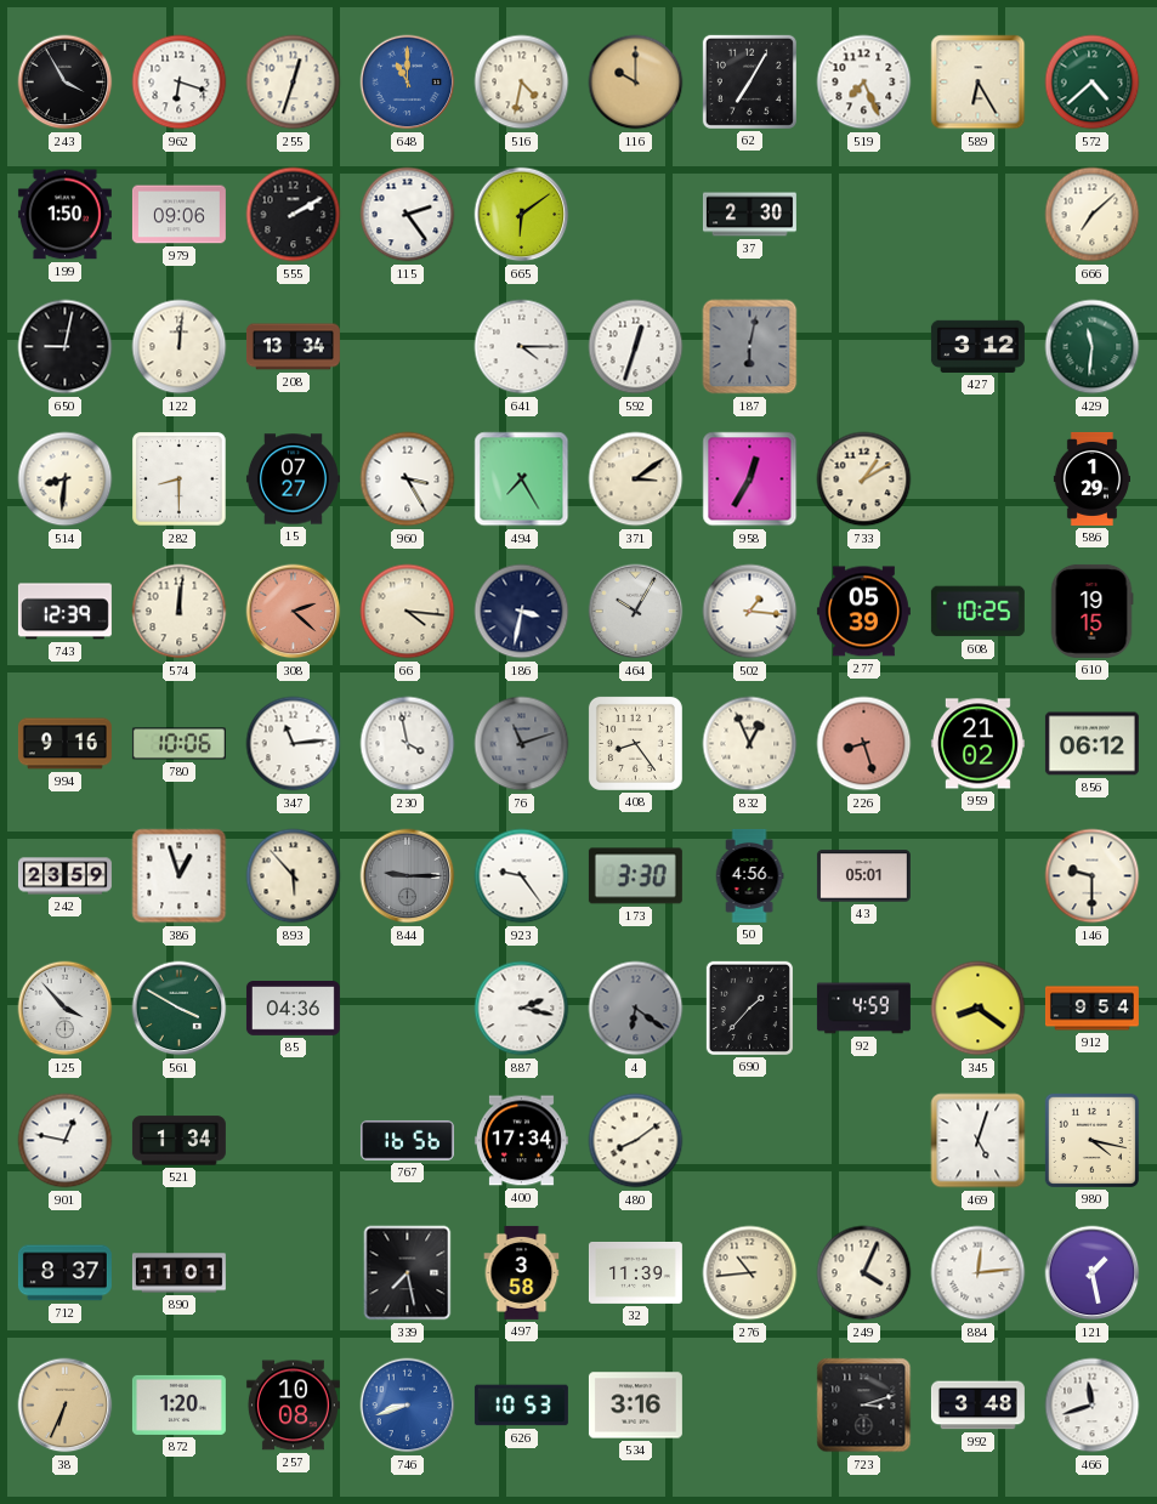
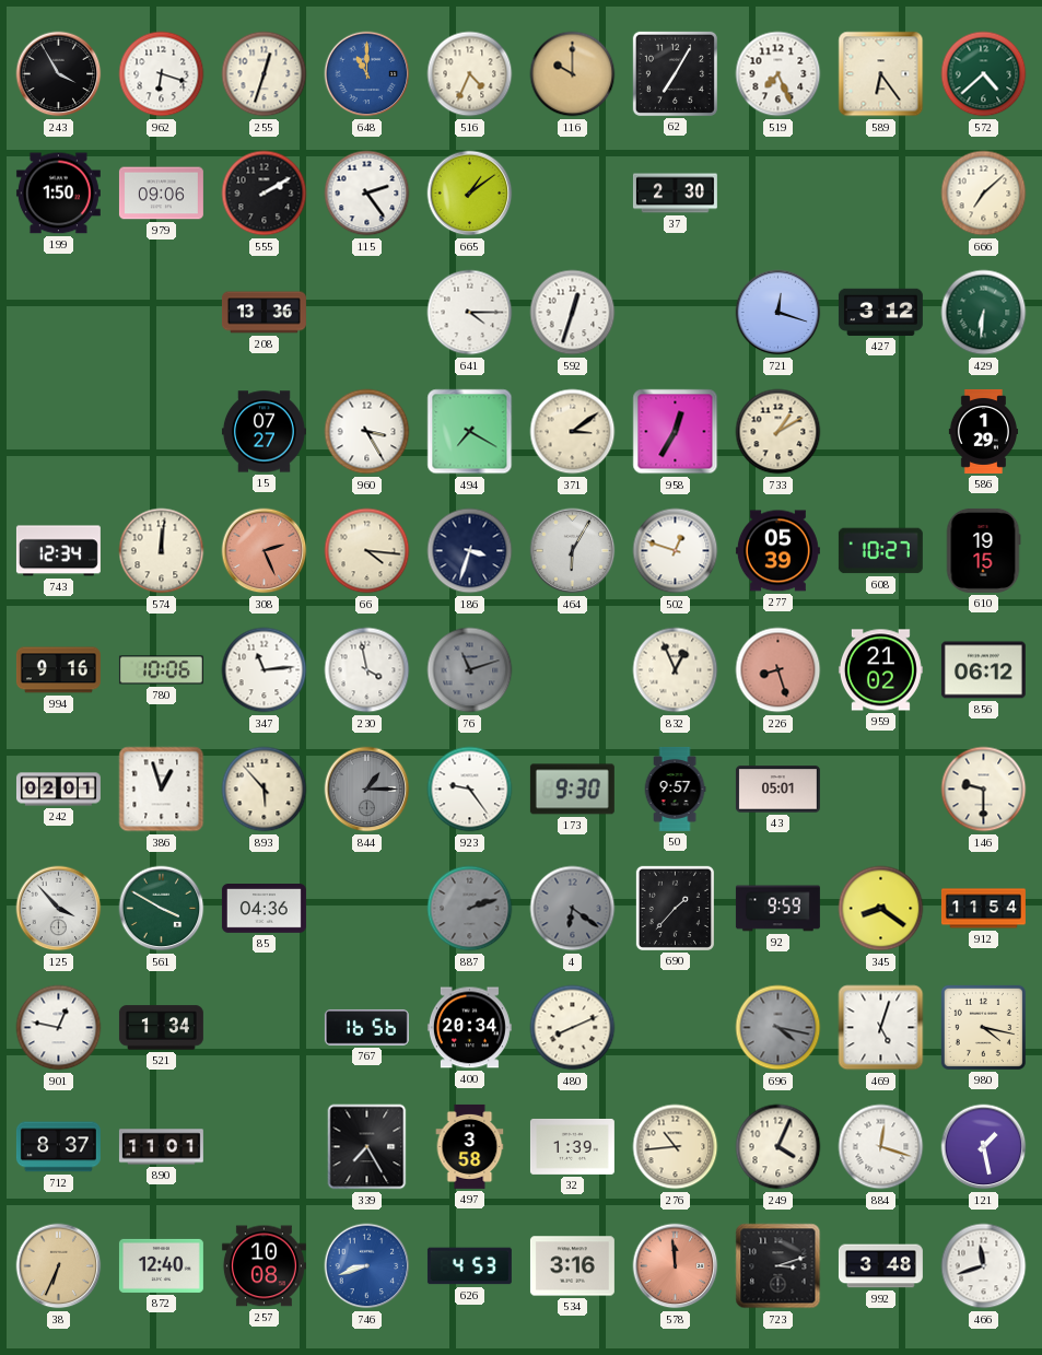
516: 4:32 -> 4:34
589: 6:25 -> 6:24
665: 6:09 -> 1:09
650: 9:02 -> none
122: 12:01 -> none
208: 13:34 -> 13:36
187: 6:02 -> none
721: none -> 12:18
429: 11:31 -> 6:31
514: 8:31 -> none
282: 8:30 -> none
494: 7:25 -> 7:20
743: 12:39 -> 12:34
308: 2:22 -> 2:26
186: 3:32 -> 3:33
464: 10:05 -> 6:05
502: 1:16 -> 12:48
608: 10:25 -> 10:27
408: 8:24 -> none
242: 23:59 -> 02:01
844: 9:15 -> 1:15
173: 3:30 -> 9:30
50: 4:56 -> 9:57
887: 2:17 -> 2:12
887 dial: white -> grey
92: 4:59 -> 9:59
912: 9:54 -> 11:54
400: 17:34 -> 20:34
480: 8:09 -> 8:11
696: none -> 4:17
339: 7:28 -> 7:25
32: 11:39 -> 1:39
884: 12:14 -> 12:18
872: 1:20 -> 12:40
626: 10:53 -> 4:53
578: none -> 11:59
